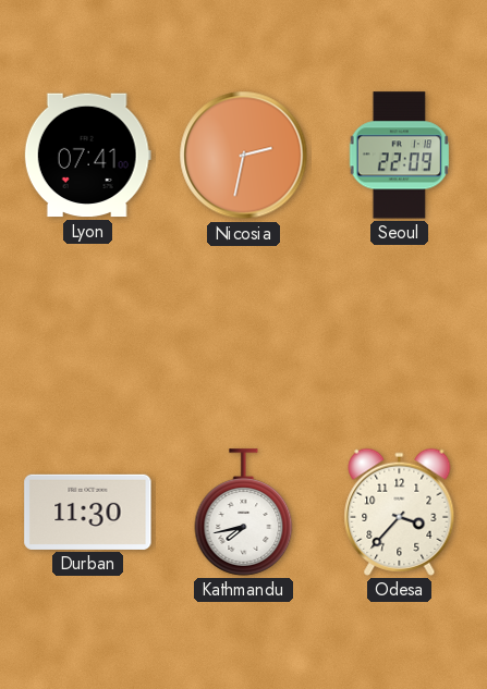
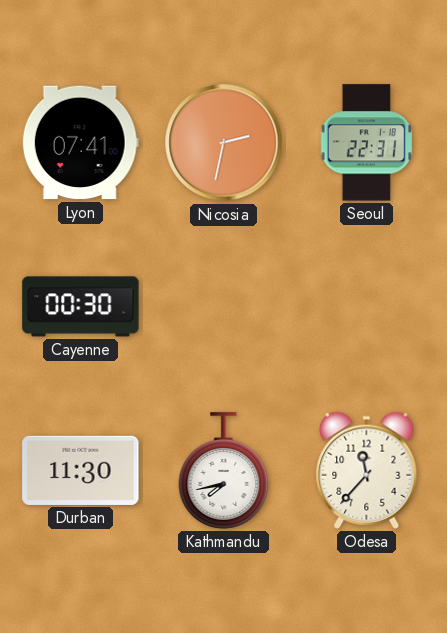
Seoul: 22:09 -> 22:31
Cayenne: none -> 00:30
Odesa: 3:37 -> 11:37
